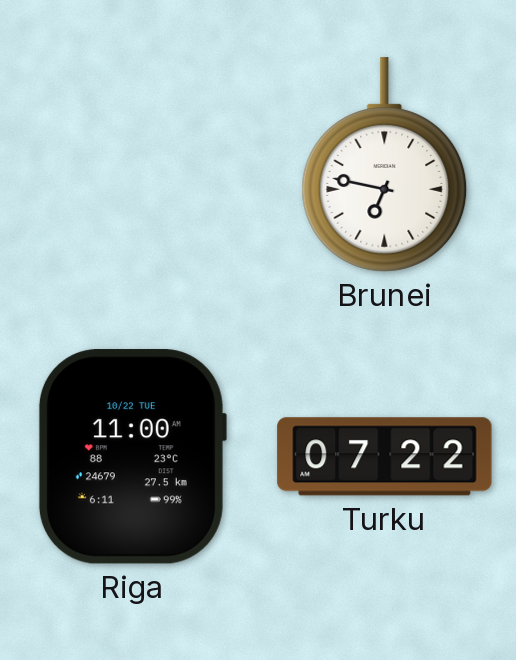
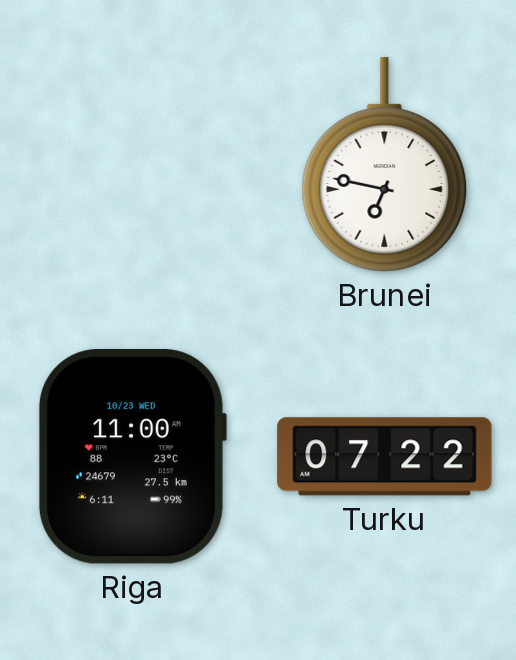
Riga date: 10/22 TUE -> 10/23 WED
